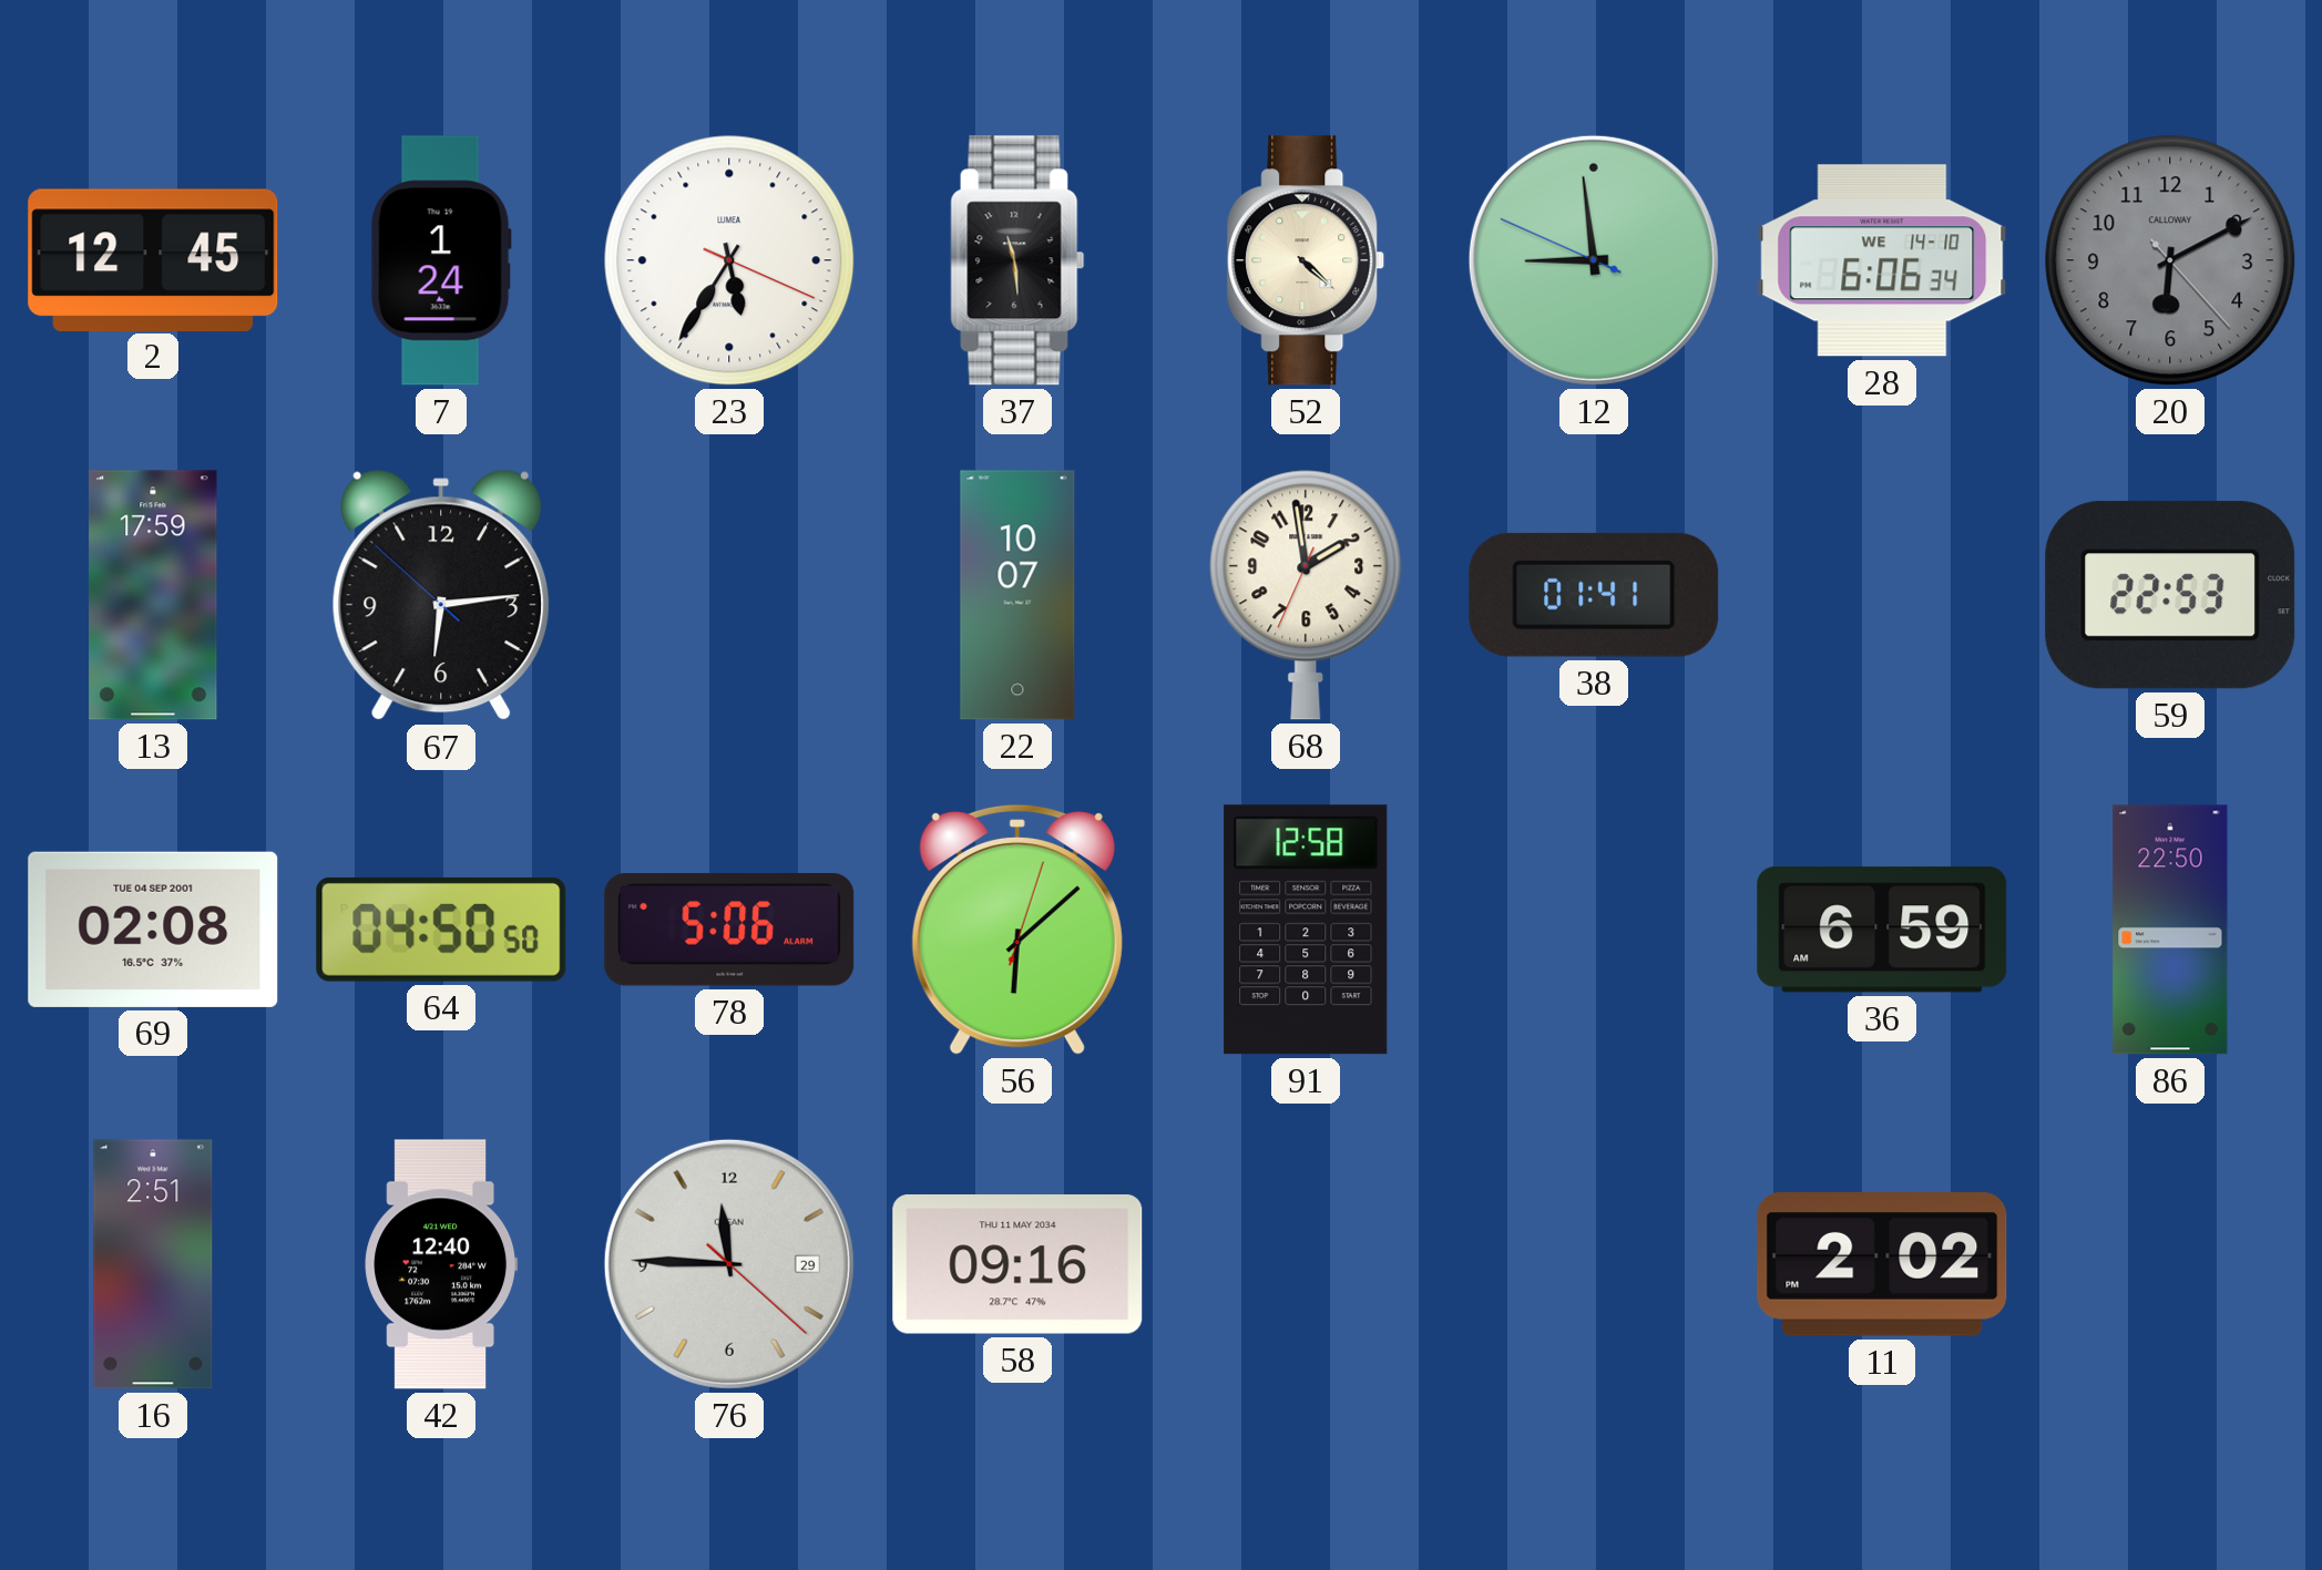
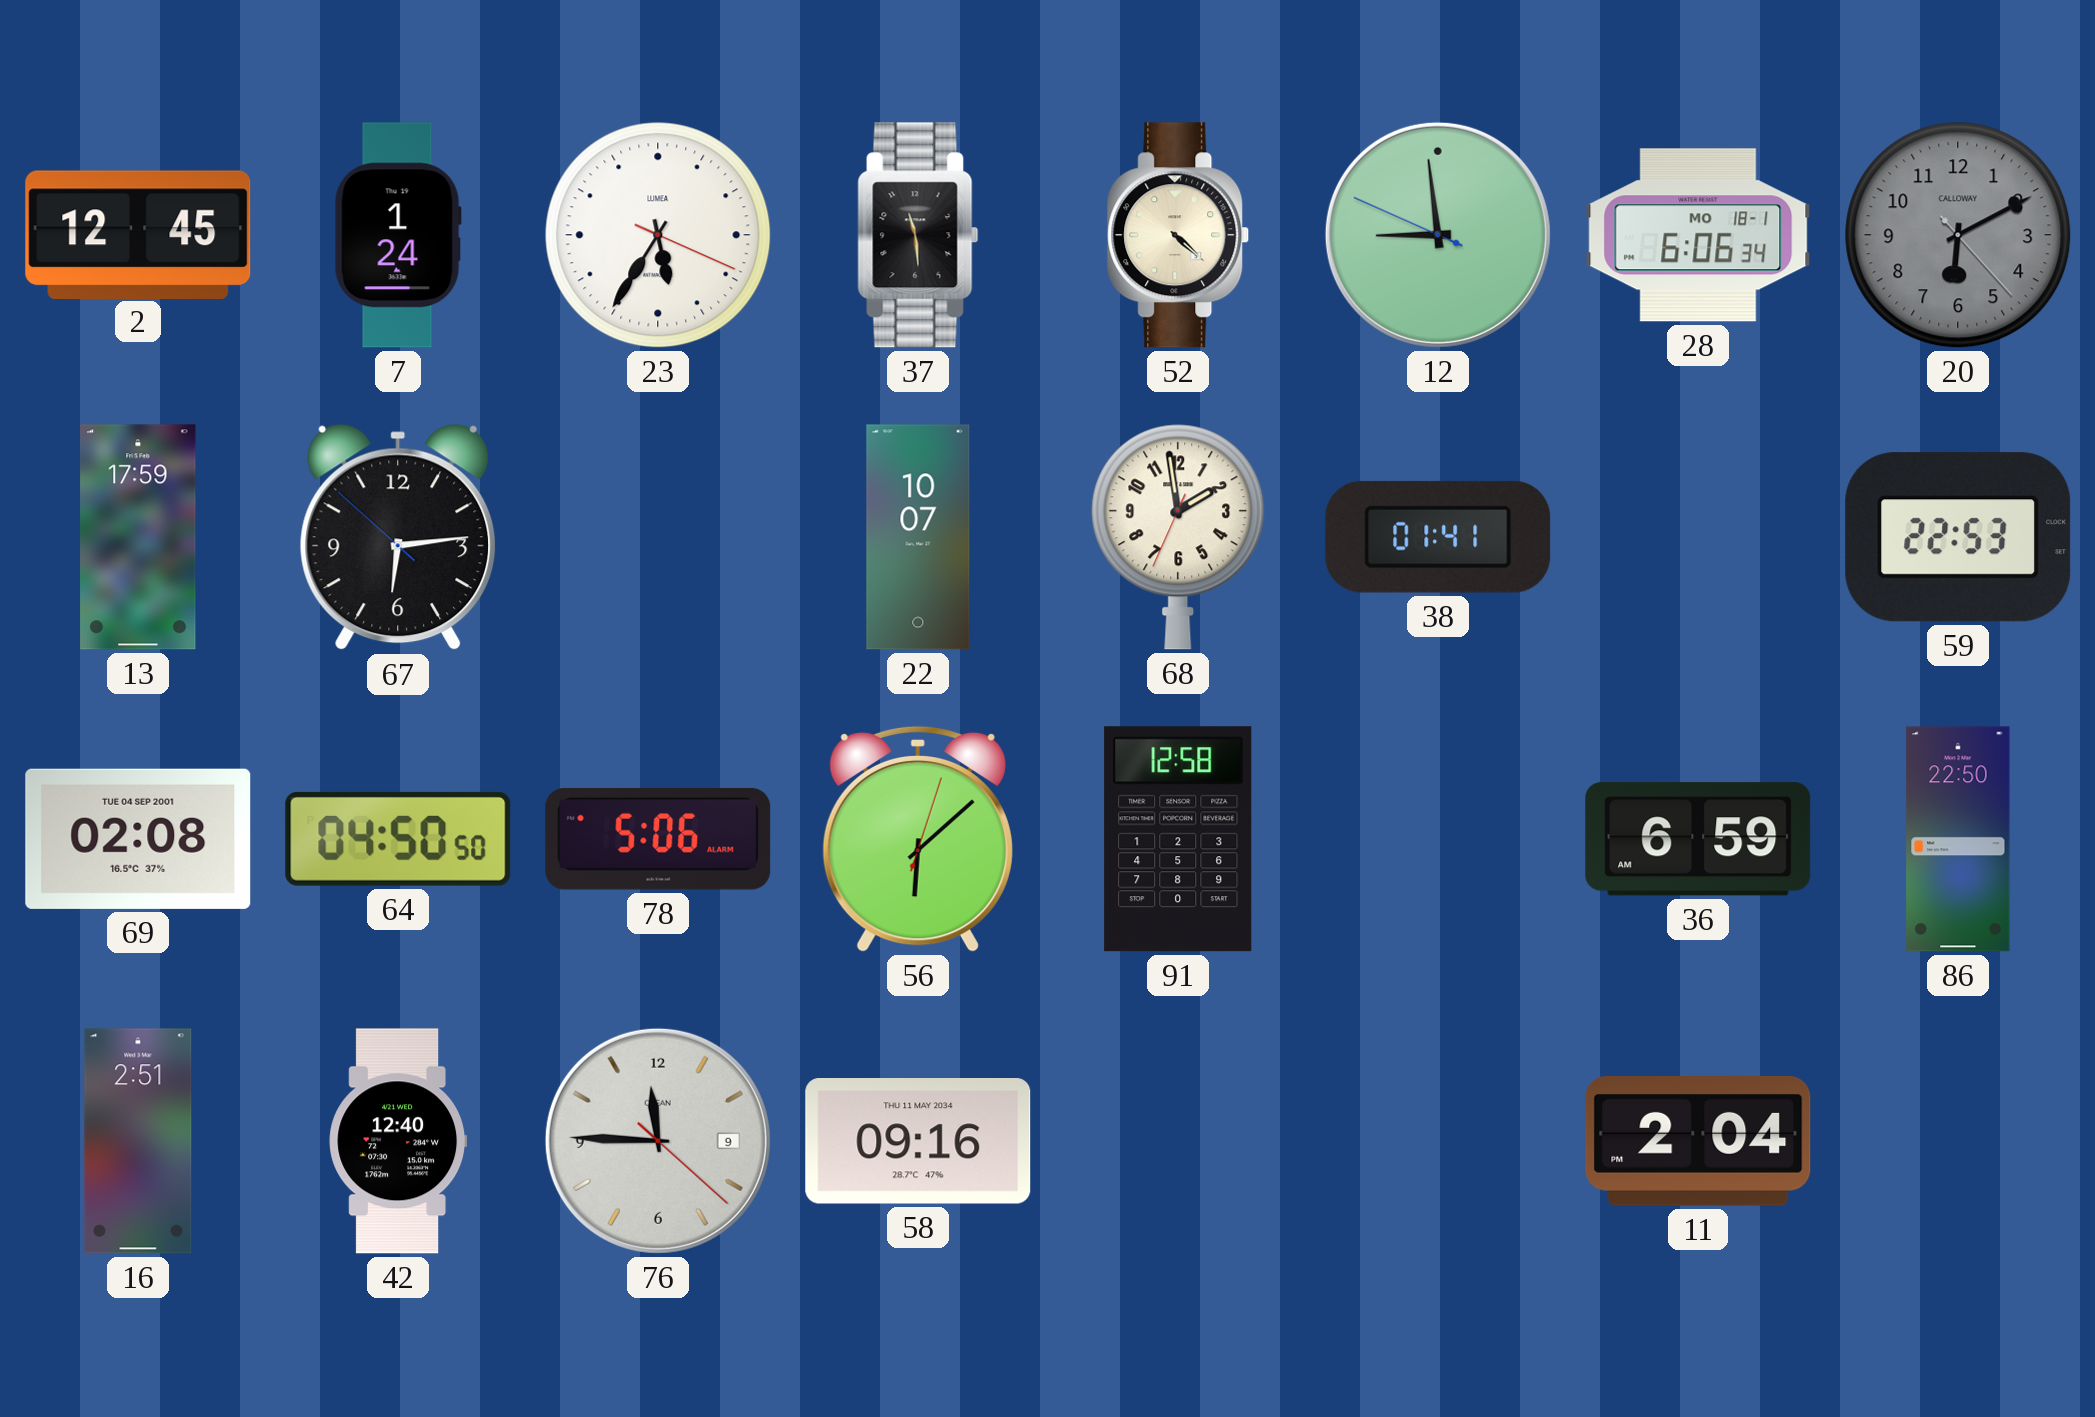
28 date: WE 14-10 -> MO 18-1
76 date: 29 -> 9
11: 2:02 -> 2:04
